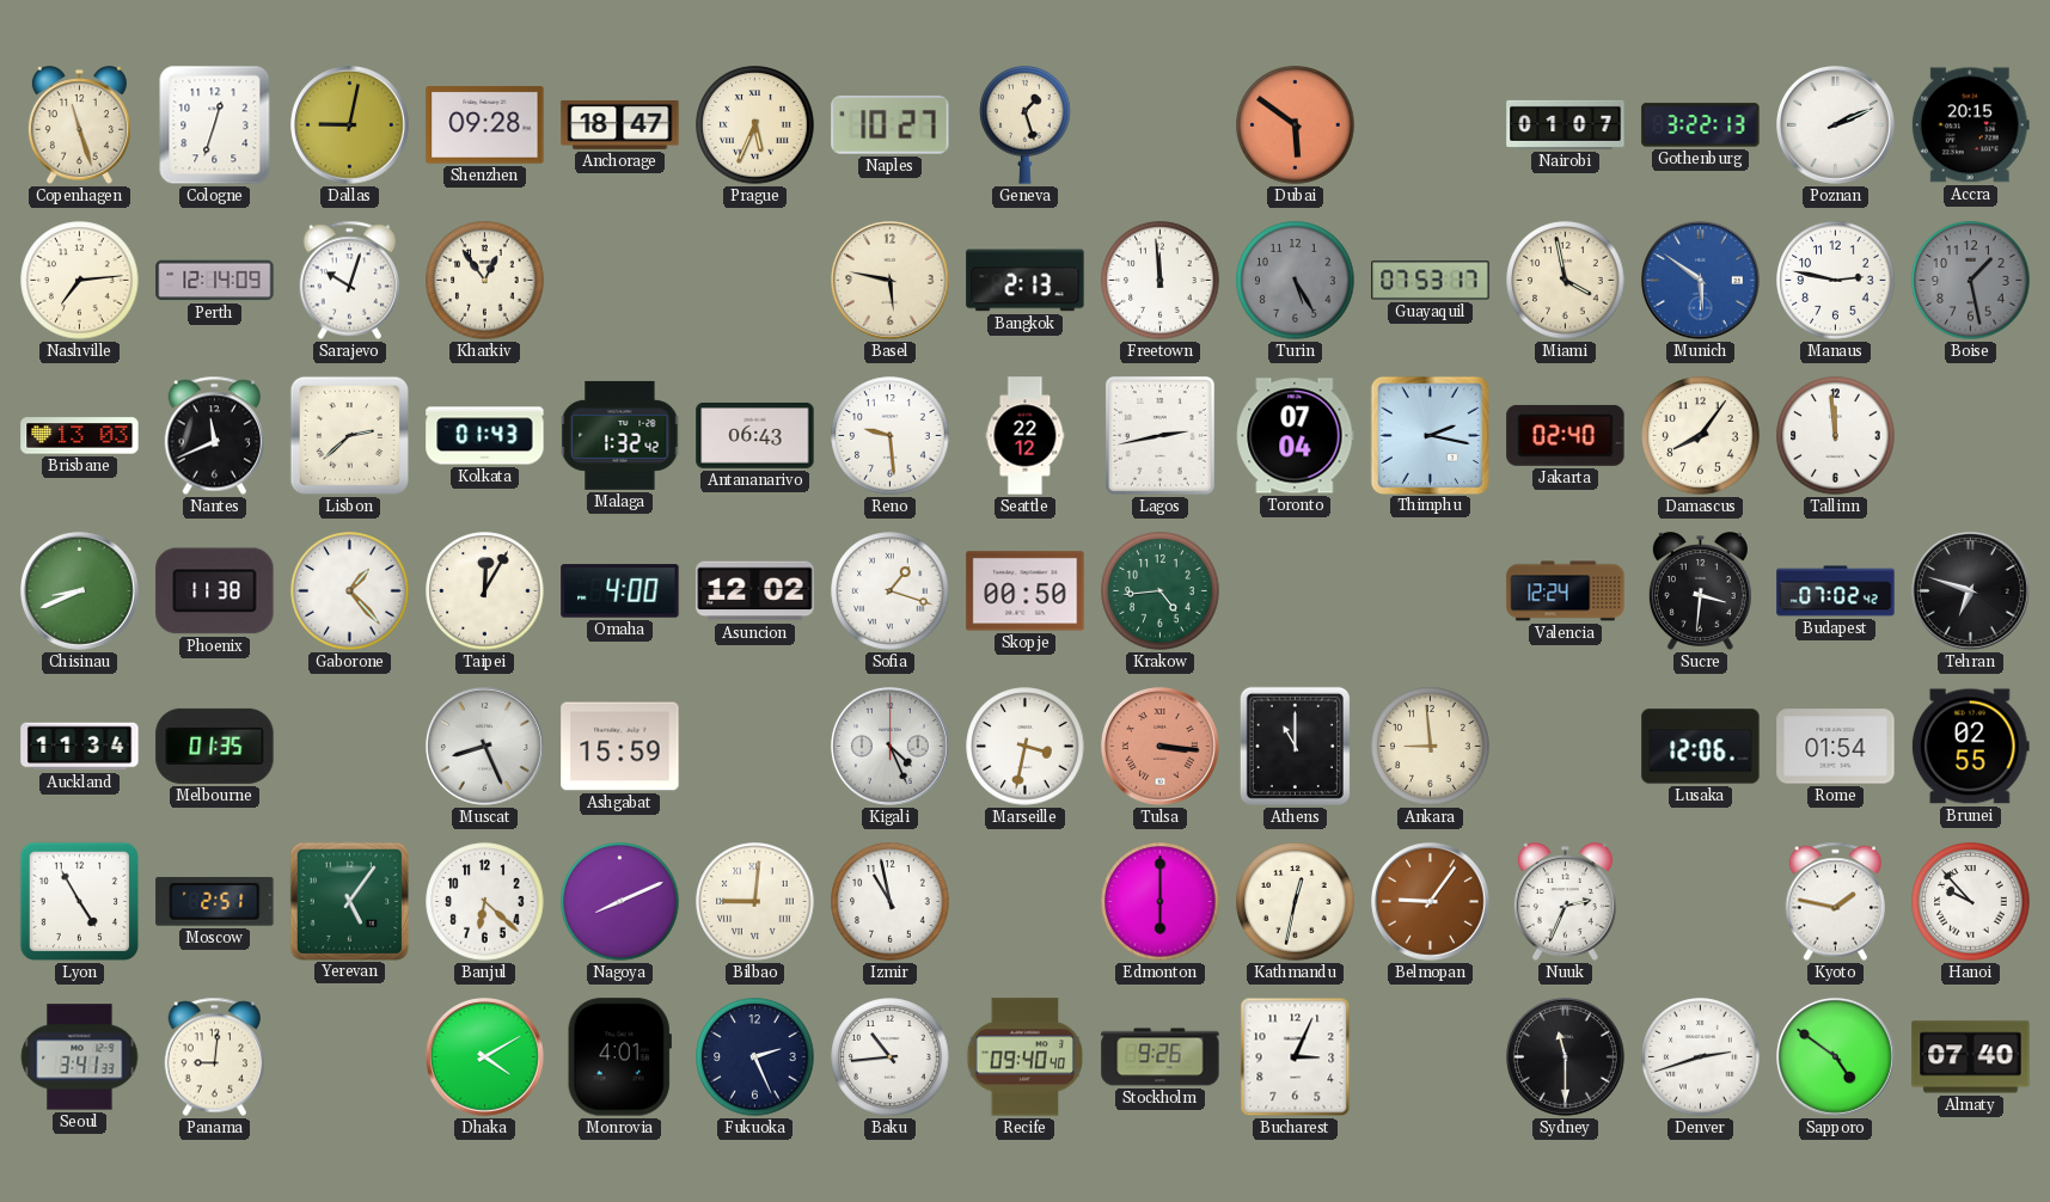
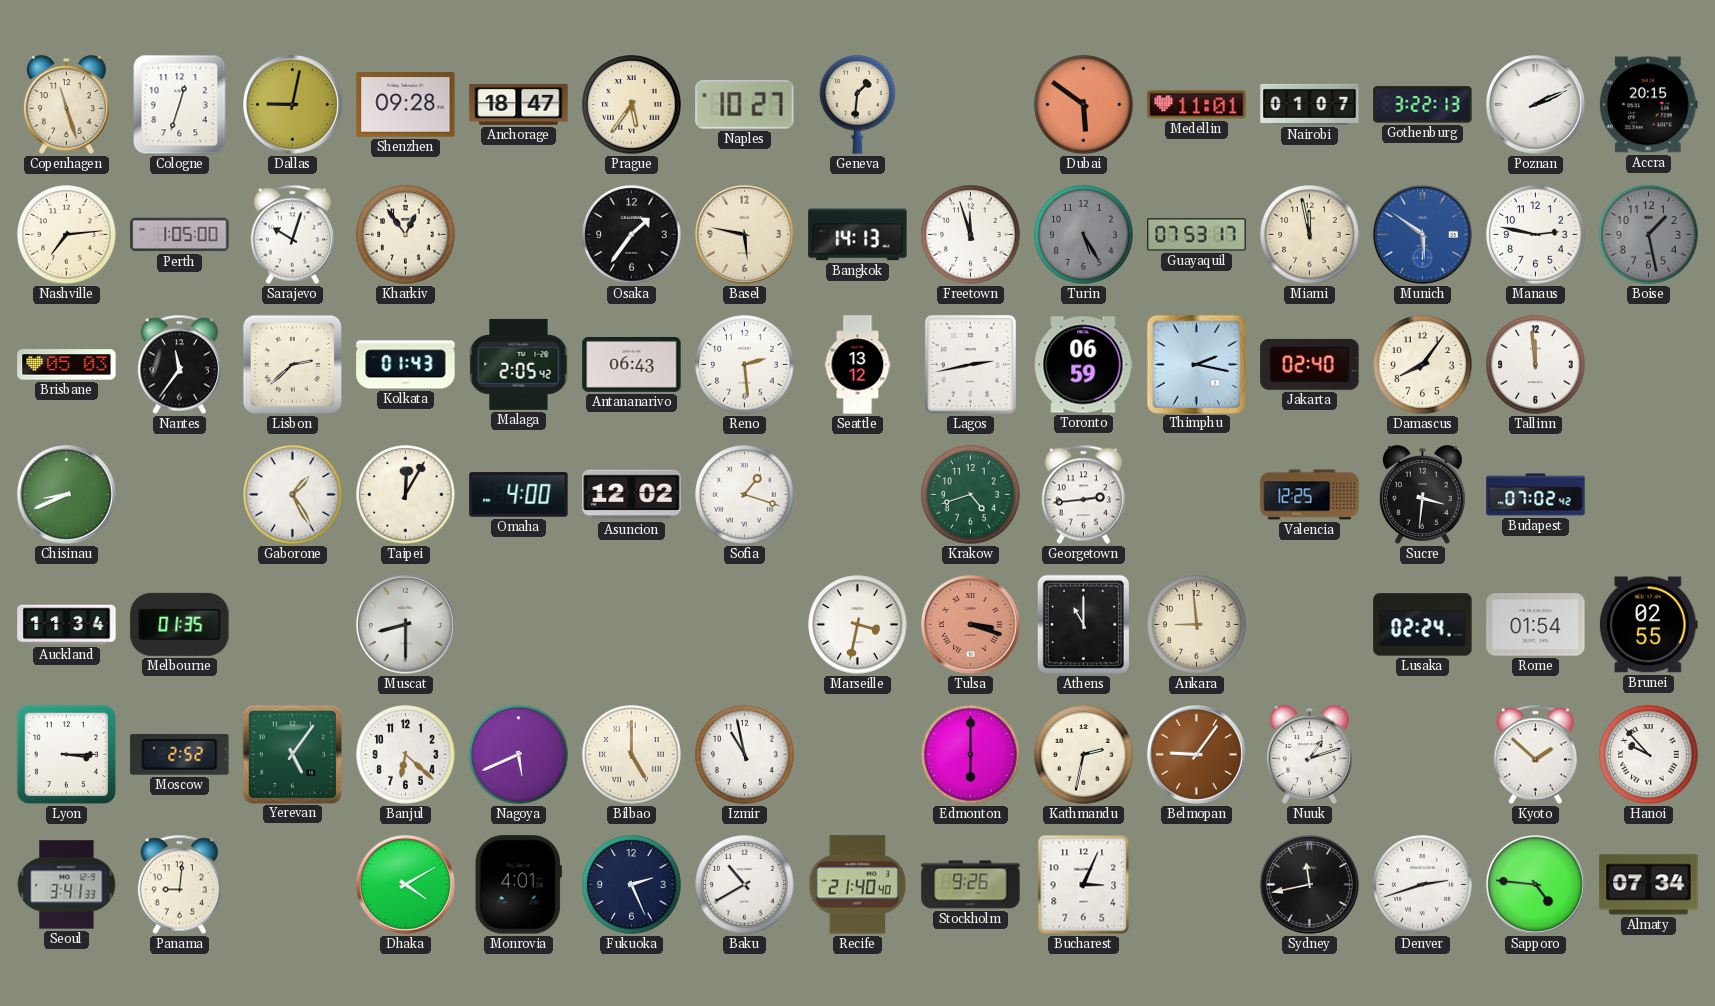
Prague: 5:34 -> 5:36
Geneva: 1:27 -> 1:31
Medellin: none -> 11:01
Perth: 12:14 -> 1:05
Osaka: none -> 1:36
Bangkok: 2:13 -> 14:13
Freetown: 11:59 -> 11:57
Miami: 3:58 -> 11:58
Brisbane: 13:03 -> 05:03
Nantes: 11:41 -> 11:36
Malaga: 1:32 -> 2:05
Reno: 9:29 -> 2:29
Seattle: 22:12 -> 13:12
Toronto: 07:04 -> 06:59
Phoenix: 11:38 -> none
Gaborone: 1:23 -> 1:25
Skopje: 00:50 -> none
Krakow: 4:44 -> 4:42
Georgetown: none -> 2:44
Valencia: 12:24 -> 12:25
Tehran: 6:48 -> none
Muscat: 8:26 -> 8:30
Ashgabat: 15:59 -> none
Kigali: 4:26 -> none
Tulsa: 3:16 -> 3:18
Lusaka: 12:06 -> 02:24
Lyon: 4:55 -> 3:15
Moscow: 2:51 -> 2:52
Nagoya: 8:11 -> 5:41
Bilbao: 9:01 -> 5:00
Kathmandu: 12:32 -> 2:32
Nuuk: 2:34 -> 1:12
Kyoto: 1:47 -> 1:52
Baku: 10:44 -> 10:40
Recife: 09:40 -> 21:40
Sydney: 11:30 -> 11:43
Sapporo: 4:51 -> 4:46
Almaty: 07:40 -> 07:34
